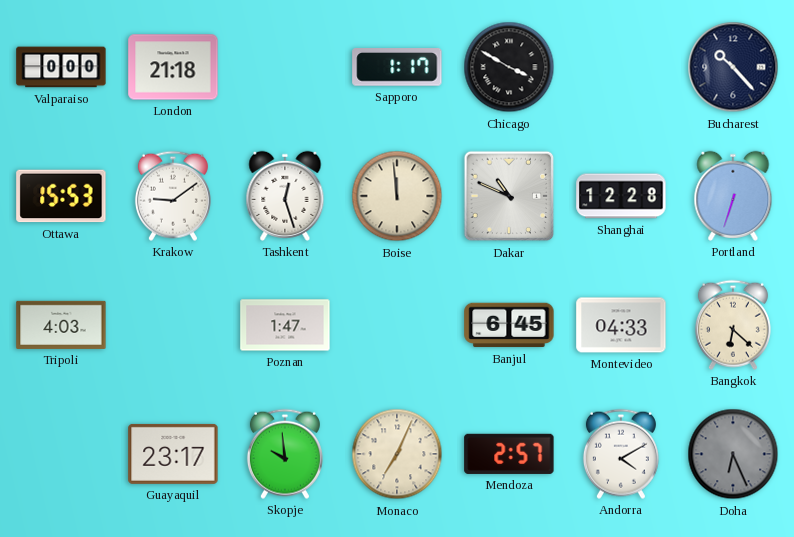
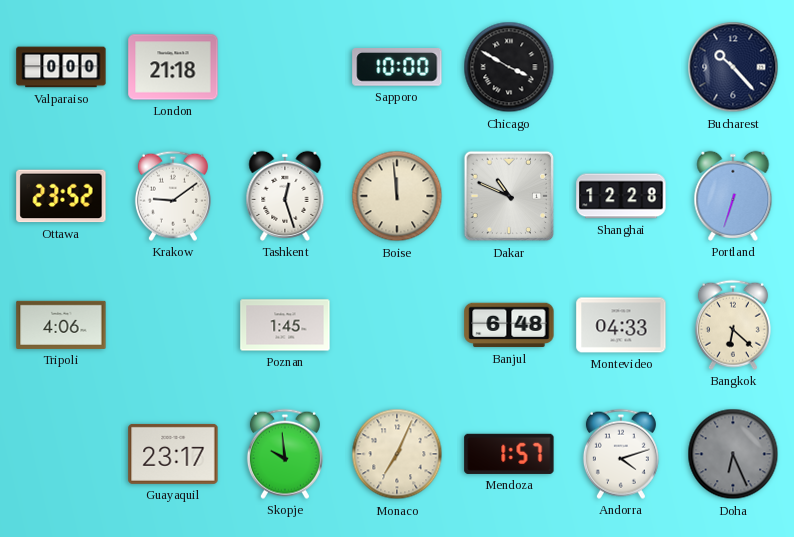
Sapporo: 1:17 -> 10:00
Ottawa: 15:53 -> 23:52
Tripoli: 4:03 -> 4:06
Poznan: 1:47 -> 1:45
Banjul: 6:45 -> 6:48
Mendoza: 2:57 -> 1:57
Andorra: 4:10 -> 4:12
